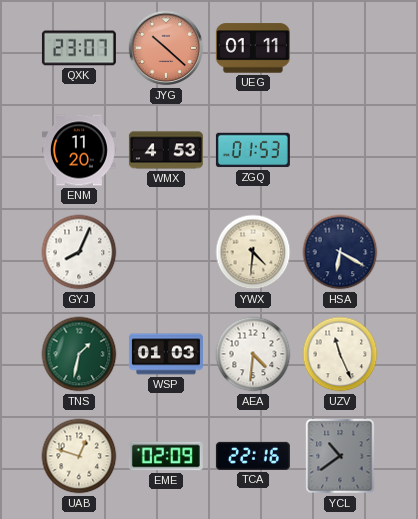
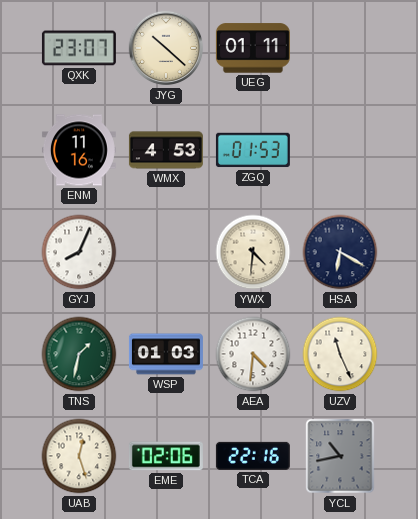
JYG dial: salmon -> cream
ENM: 11:20 -> 11:16
UAB: 12:48 -> 12:27
EME: 02:09 -> 02:06
YCL: 10:39 -> 10:43
